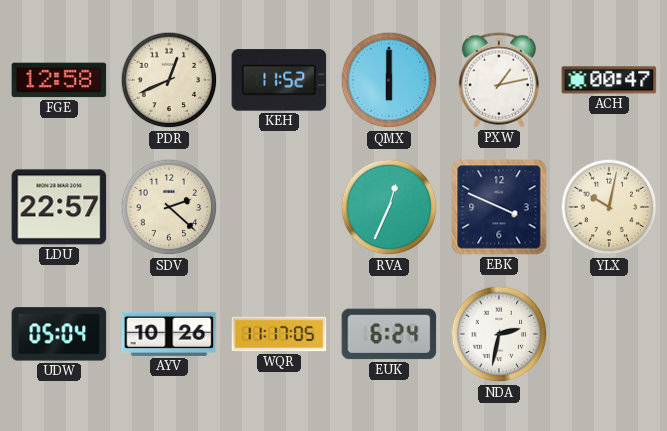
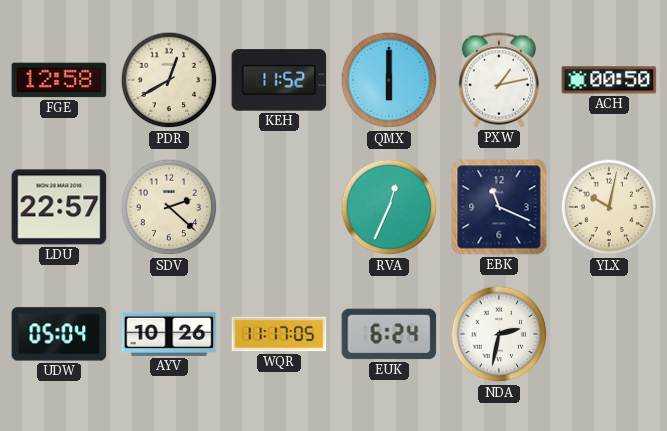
PDR: 12:41 -> 12:40
ACH: 00:47 -> 00:50
EBK: 3:49 -> 11:19
